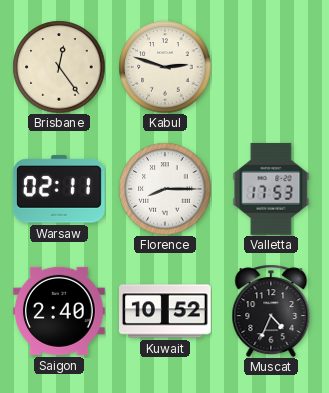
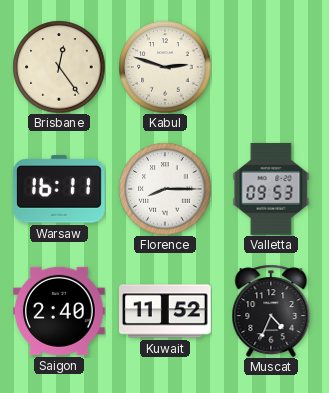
Warsaw: 02:11 -> 16:11
Valletta: 17:53 -> 09:53
Kuwait: 10:52 -> 11:52
